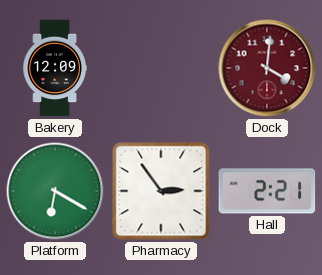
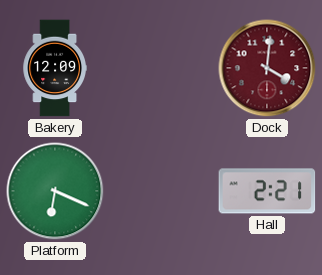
Platform: 6:20 -> 6:19
Pharmacy: 2:54 -> none
